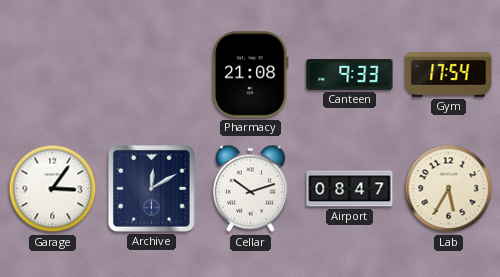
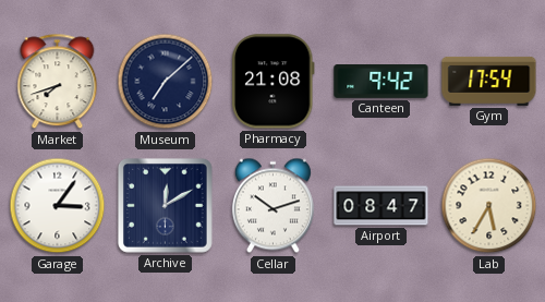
Market: none -> 7:42
Museum: none -> 7:08
Canteen: 9:33 -> 9:42
